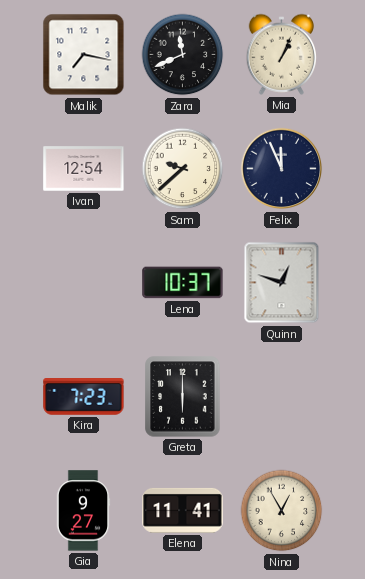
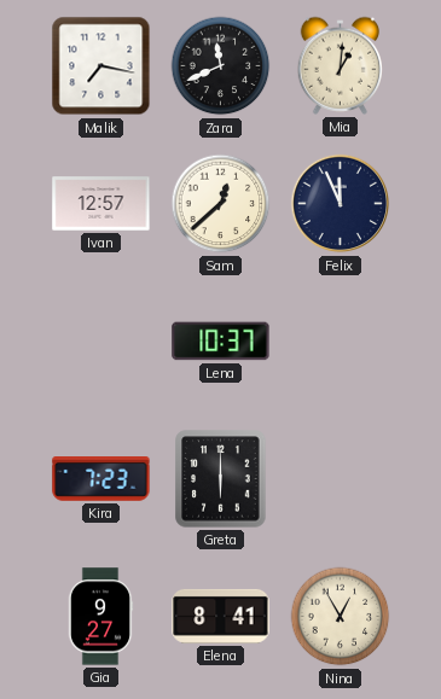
Mia: 1:04 -> 1:01
Ivan: 12:54 -> 12:57
Sam: 9:38 -> 12:38
Quinn: 12:48 -> none
Elena: 11:41 -> 8:41
